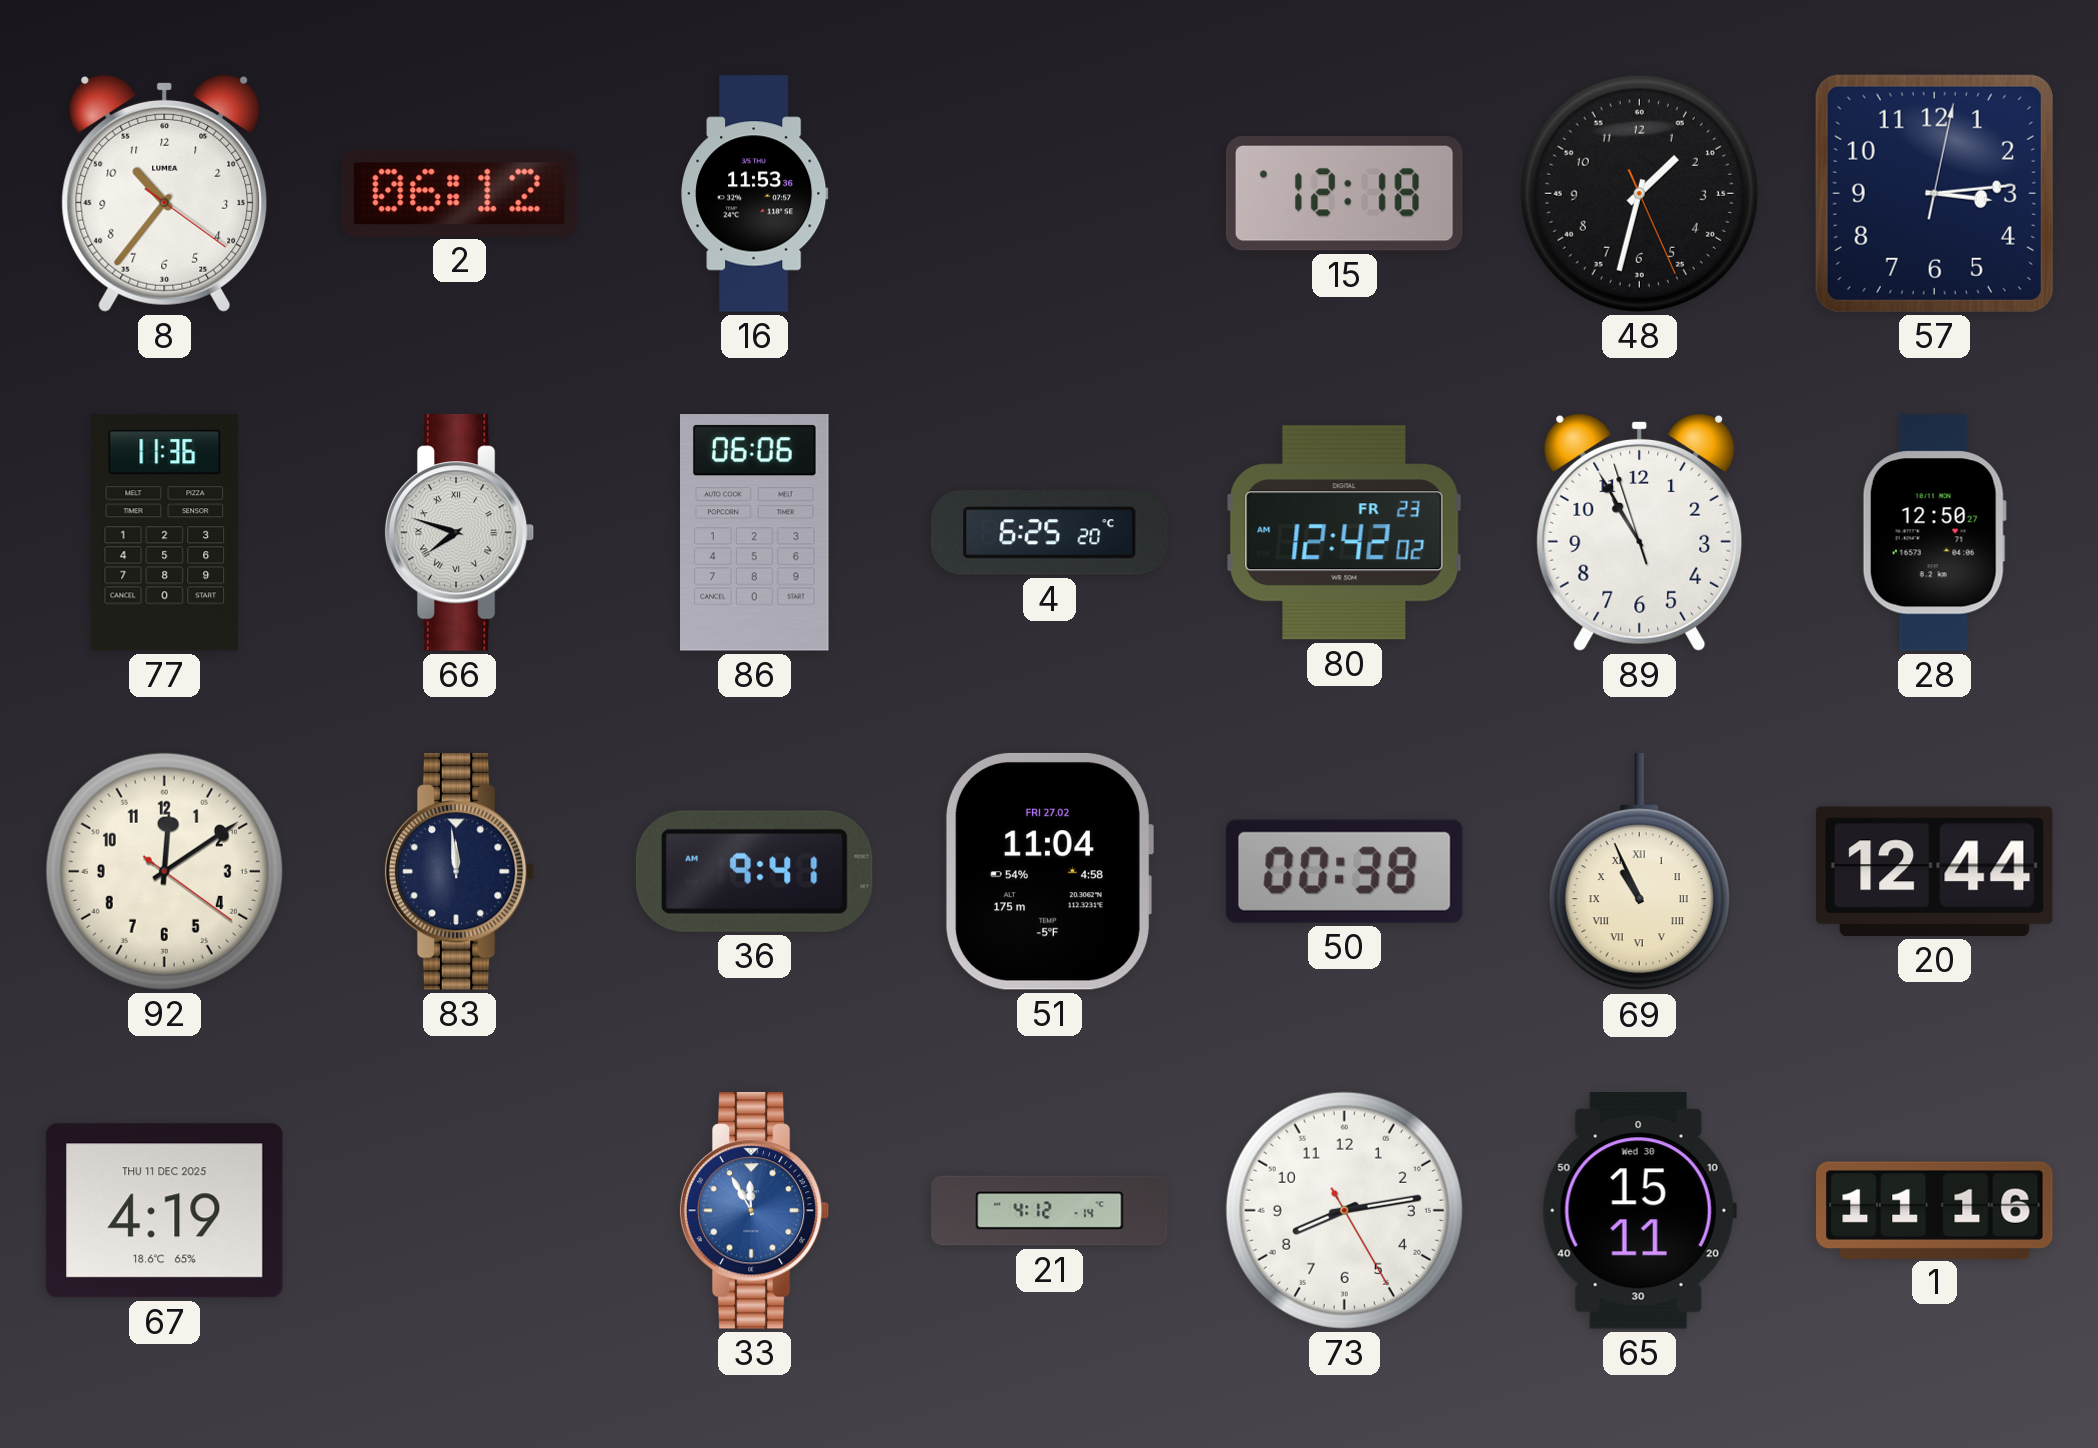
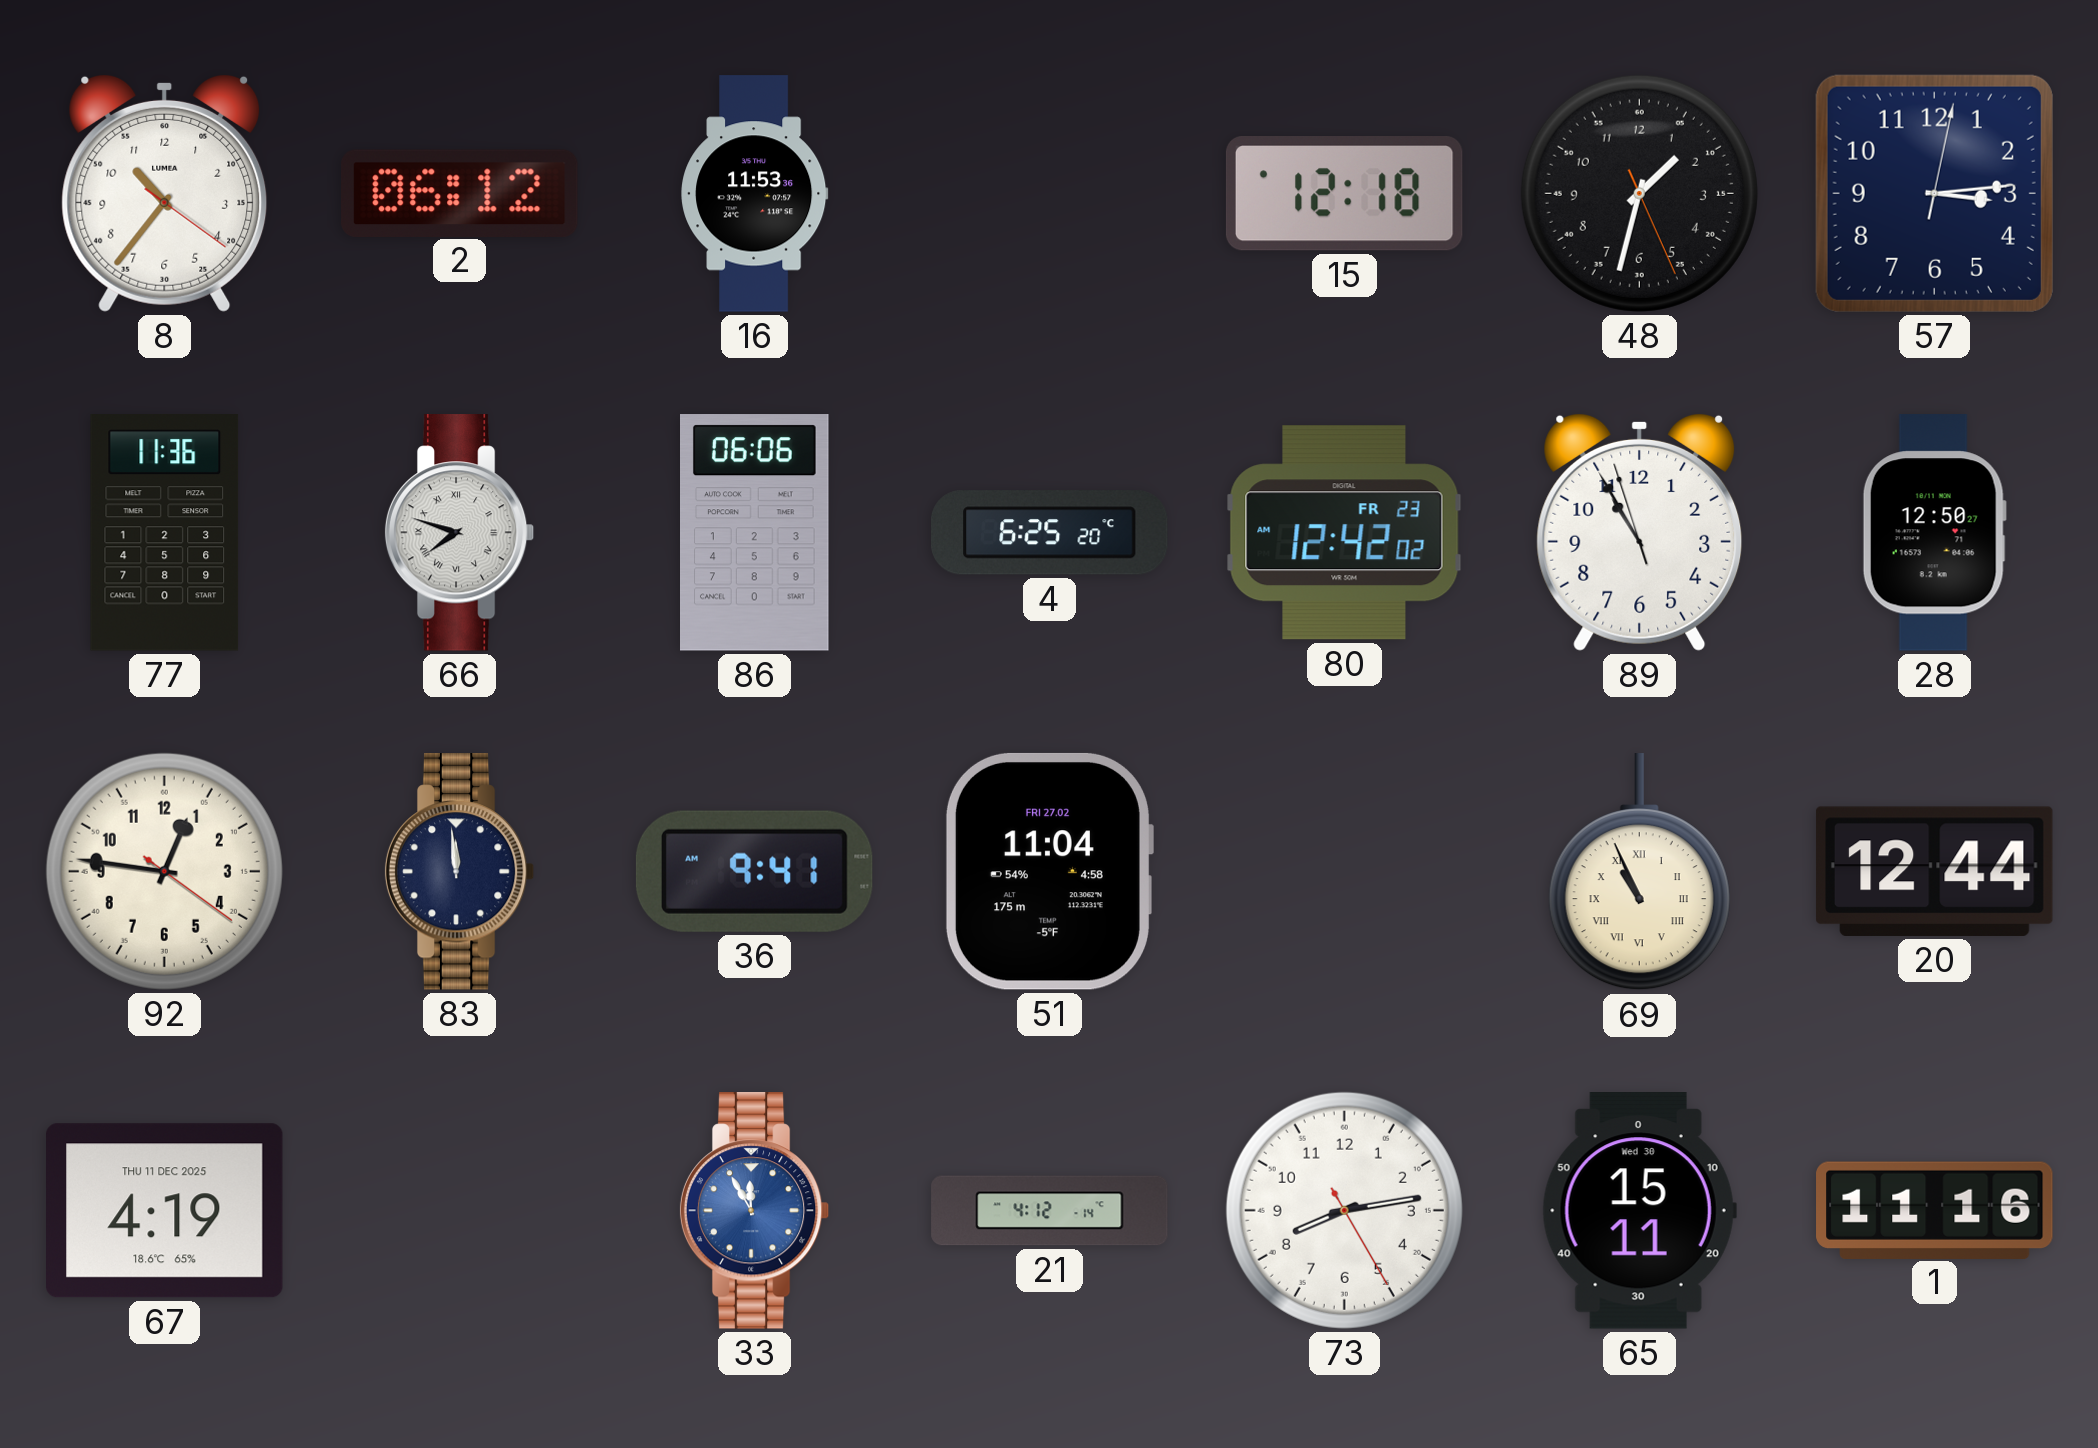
92: 12:09 -> 12:46
50: 00:38 -> none
